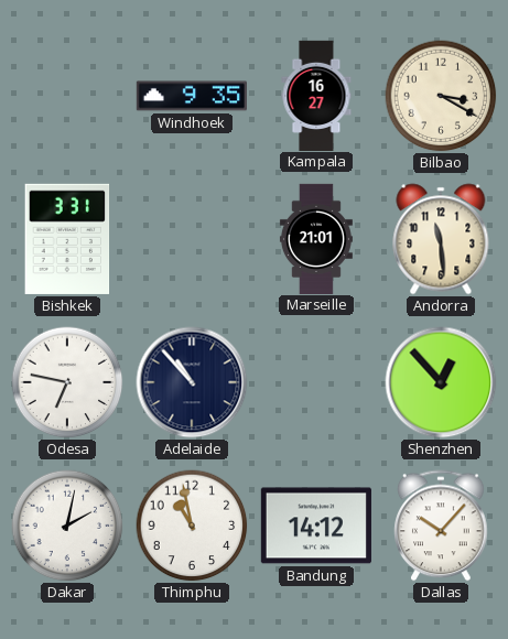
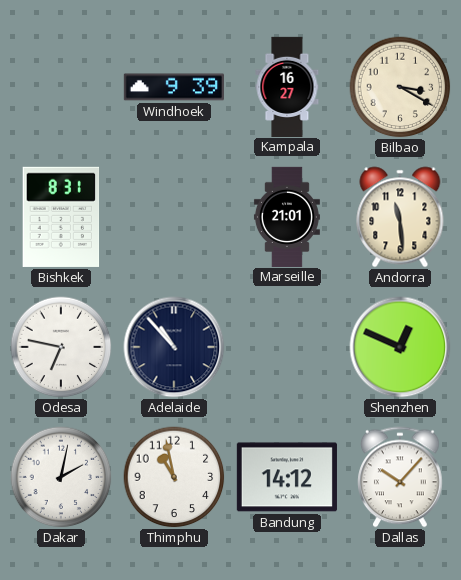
Windhoek: 9:35 -> 9:39
Bishkek: 3:31 -> 8:31
Shenzhen: 12:53 -> 12:49
